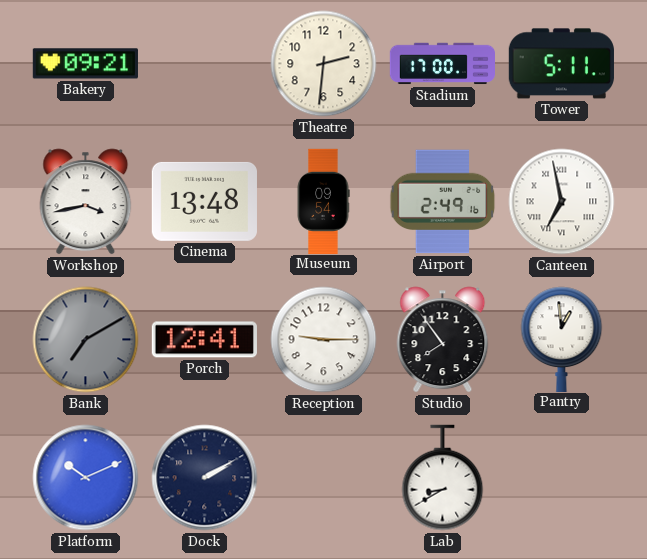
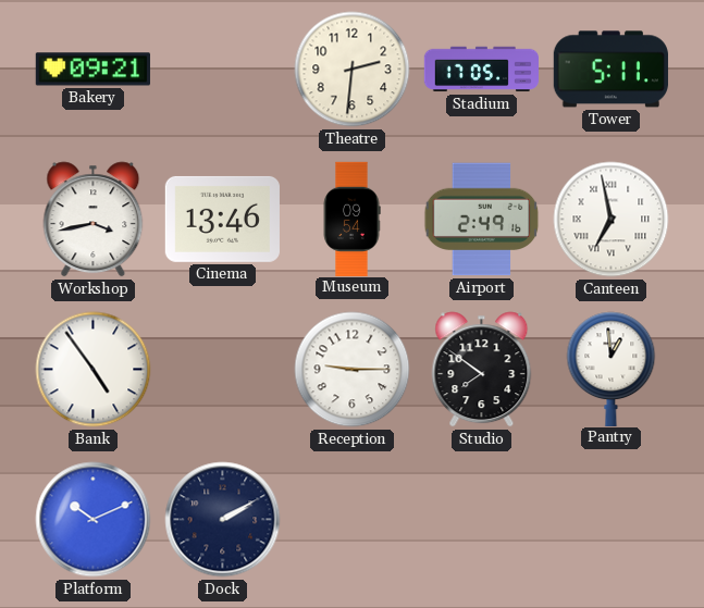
Stadium: 17:00 -> 17:05
Cinema: 13:48 -> 13:46
Bank: 7:10 -> 4:54
Bank dial: grey -> white
Porch: 12:41 -> none
Studio: 7:54 -> 7:51
Lab: 8:40 -> none
